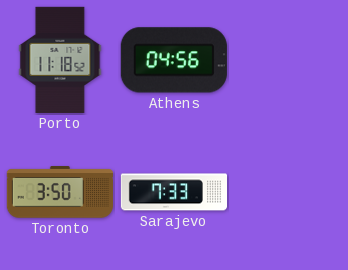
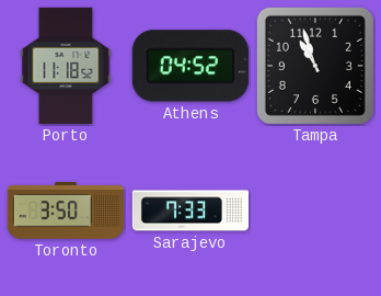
Athens: 04:56 -> 04:52
Tampa: none -> 10:57
